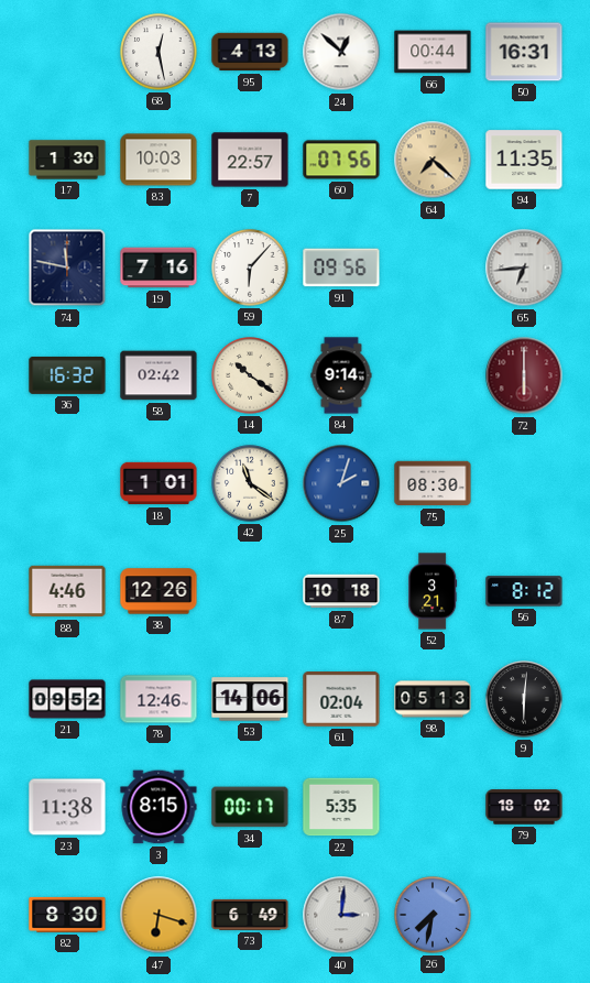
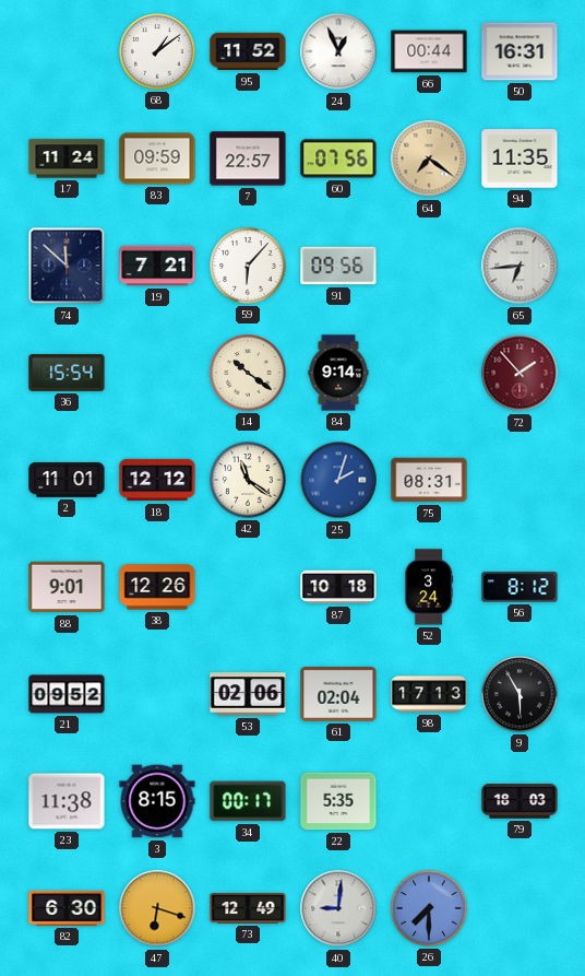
68: 12:28 -> 1:09
95: 4:13 -> 11:52
24: 12:52 -> 12:56
17: 1:30 -> 11:24
83: 10:03 -> 09:59
64: 7:22 -> 7:21
74: 11:47 -> 11:52
19: 7:16 -> 7:21
36: 16:32 -> 15:54
58: 02:42 -> none
72: 6:00 -> 1:53
2: none -> 11:01
18: 1:01 -> 12:12
75: 08:30 -> 08:31
88: 4:46 -> 9:01
52: 3:21 -> 3:24
78: 12:46 -> none
53: 14:06 -> 02:06
98: 05:13 -> 17:13
9: 6:01 -> 5:55
79: 18:02 -> 18:03
82: 8:30 -> 6:30
73: 6:49 -> 12:49
40: 3:01 -> 9:01
26: 7:32 -> 7:30
